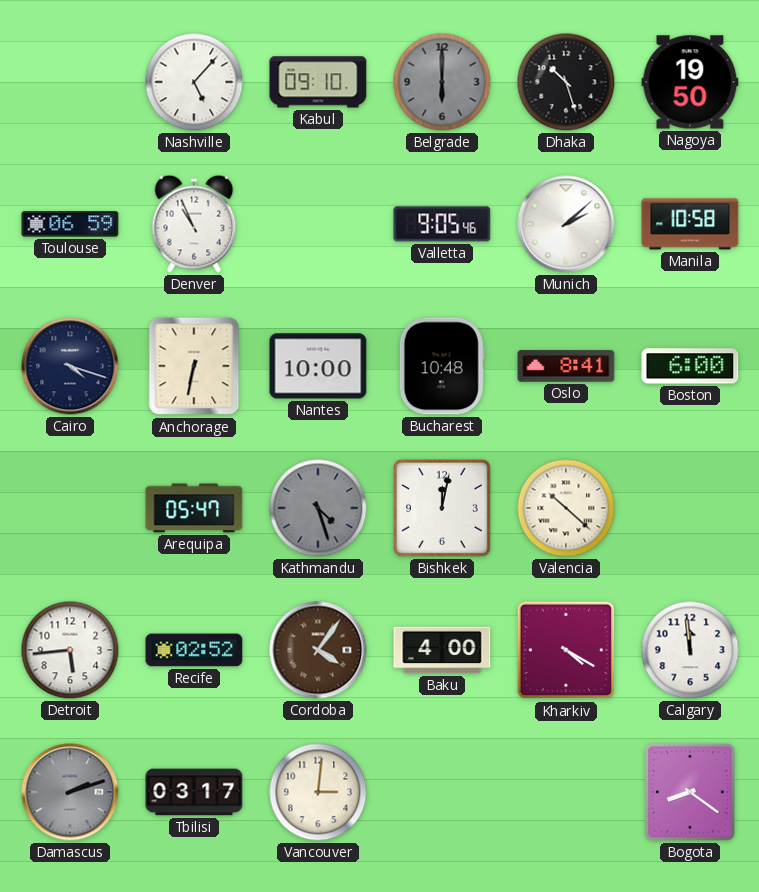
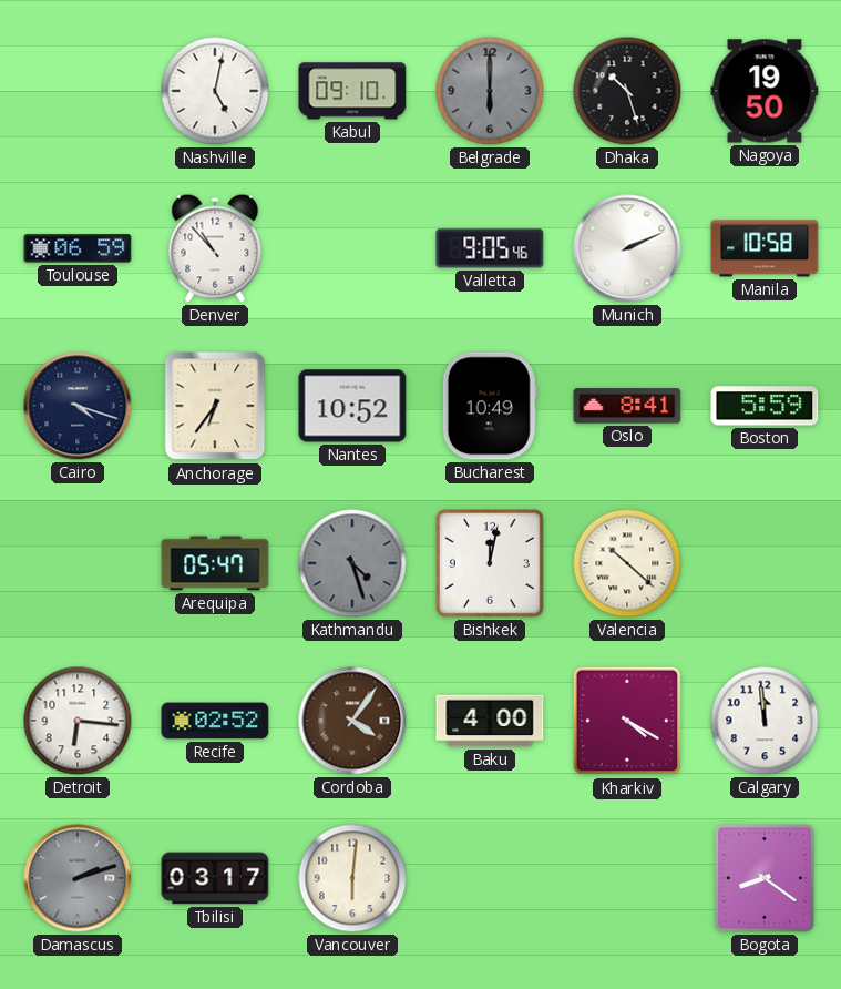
Nashville: 5:07 -> 5:02
Denver: 10:56 -> 10:53
Munich: 2:08 -> 2:11
Anchorage: 6:32 -> 6:36
Nantes: 10:00 -> 10:52
Bucharest: 10:48 -> 10:49
Boston: 6:00 -> 5:59
Detroit: 5:44 -> 6:16
Vancouver: 3:01 -> 6:01
